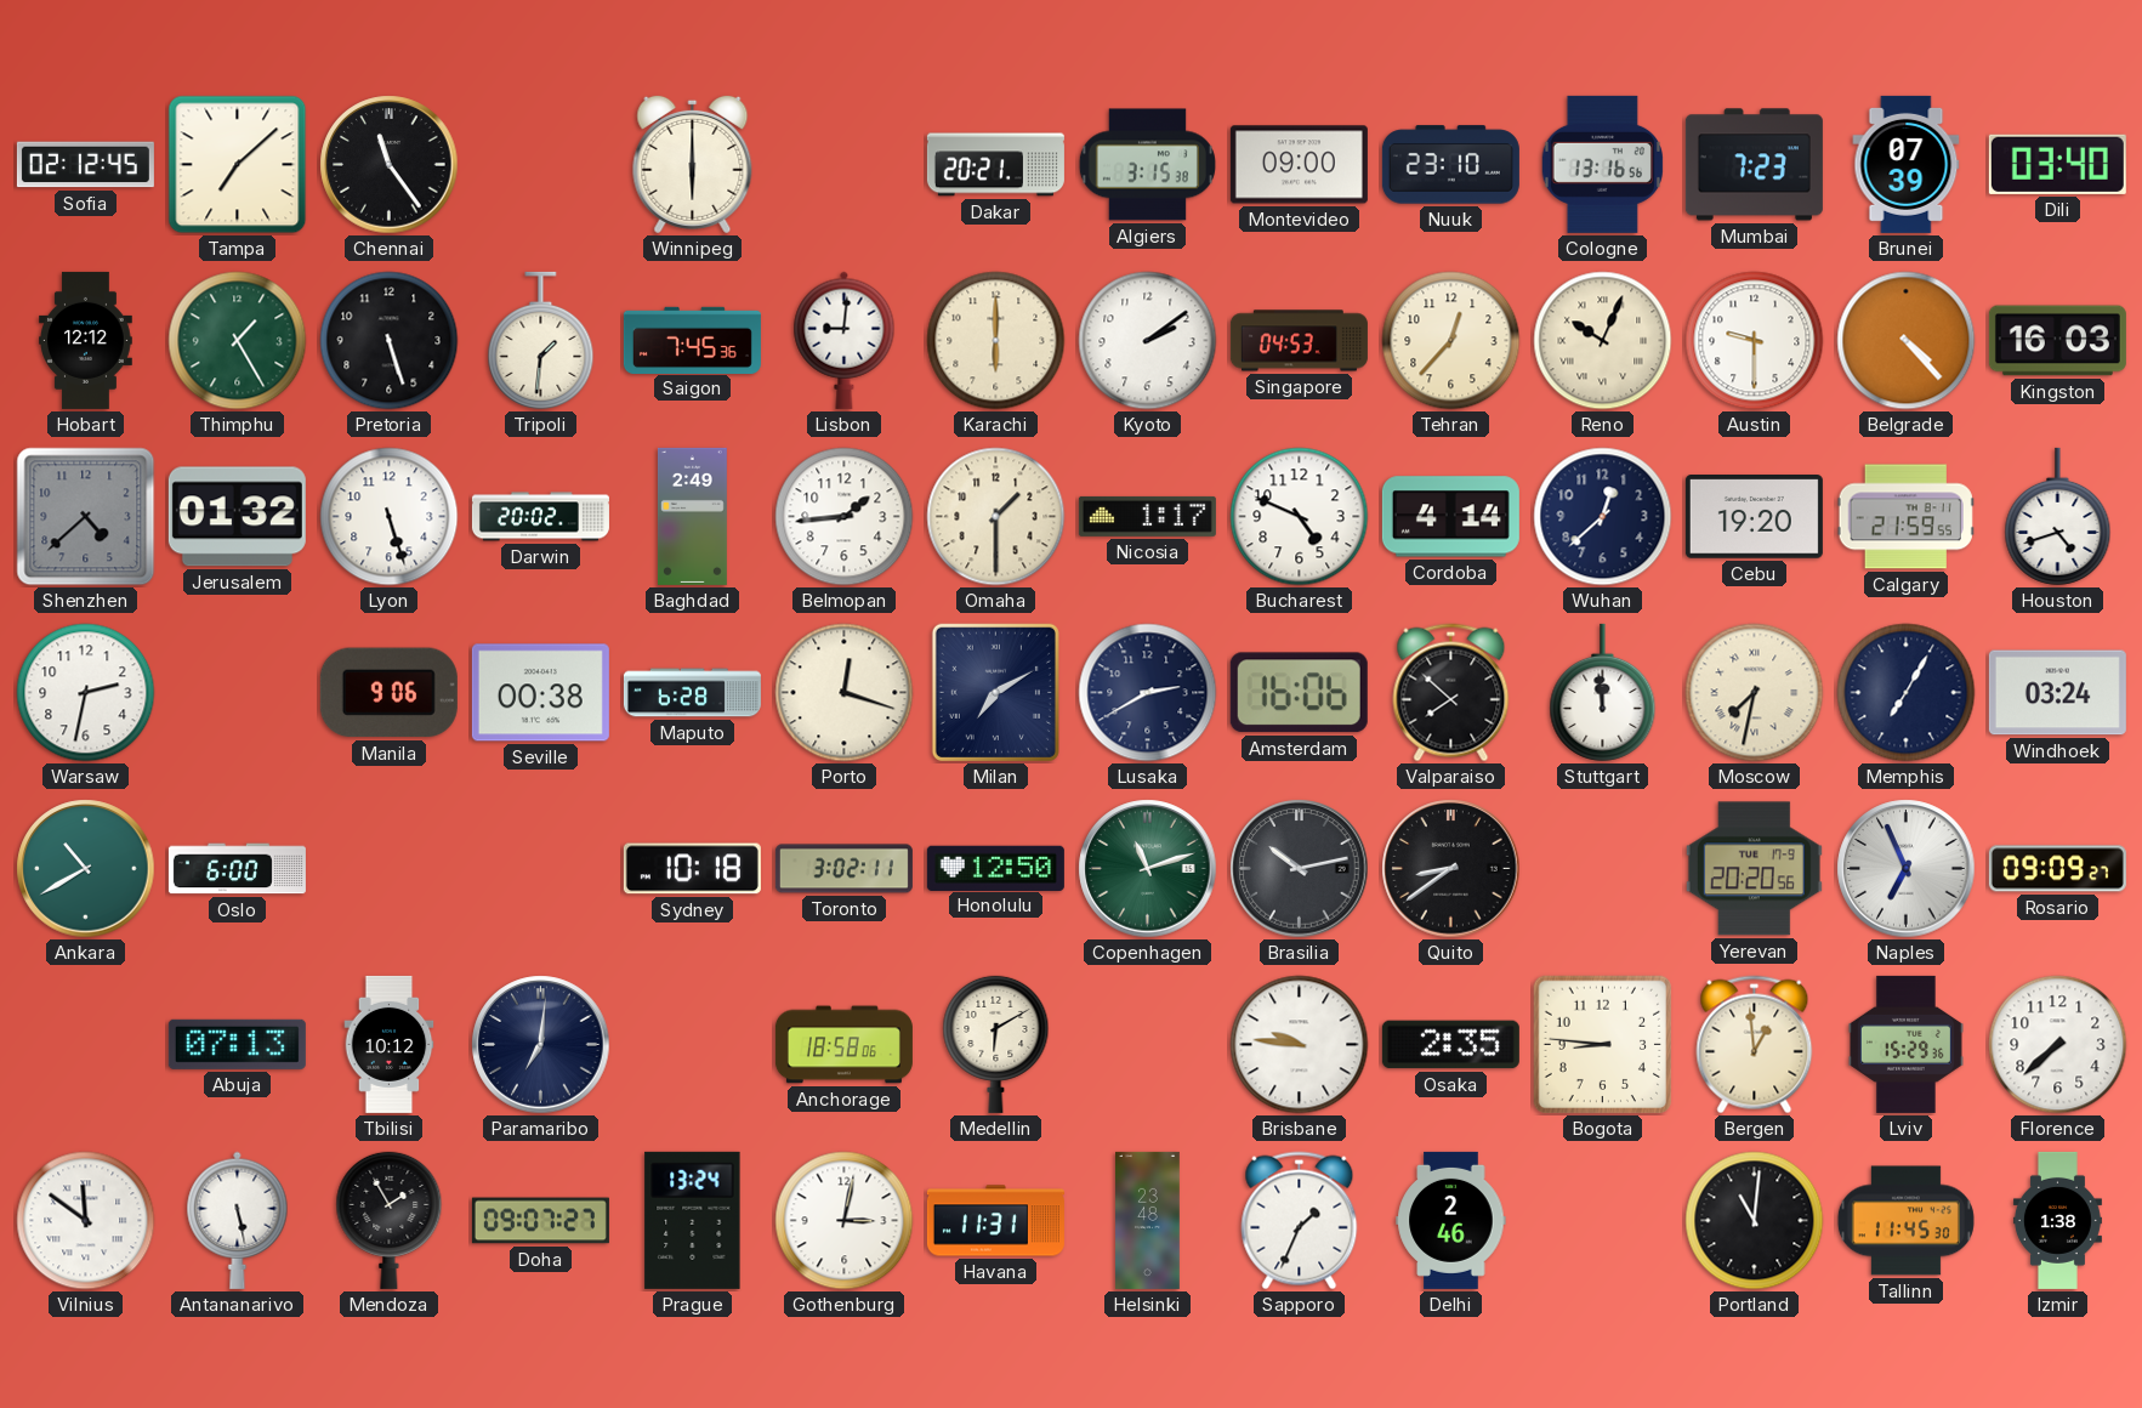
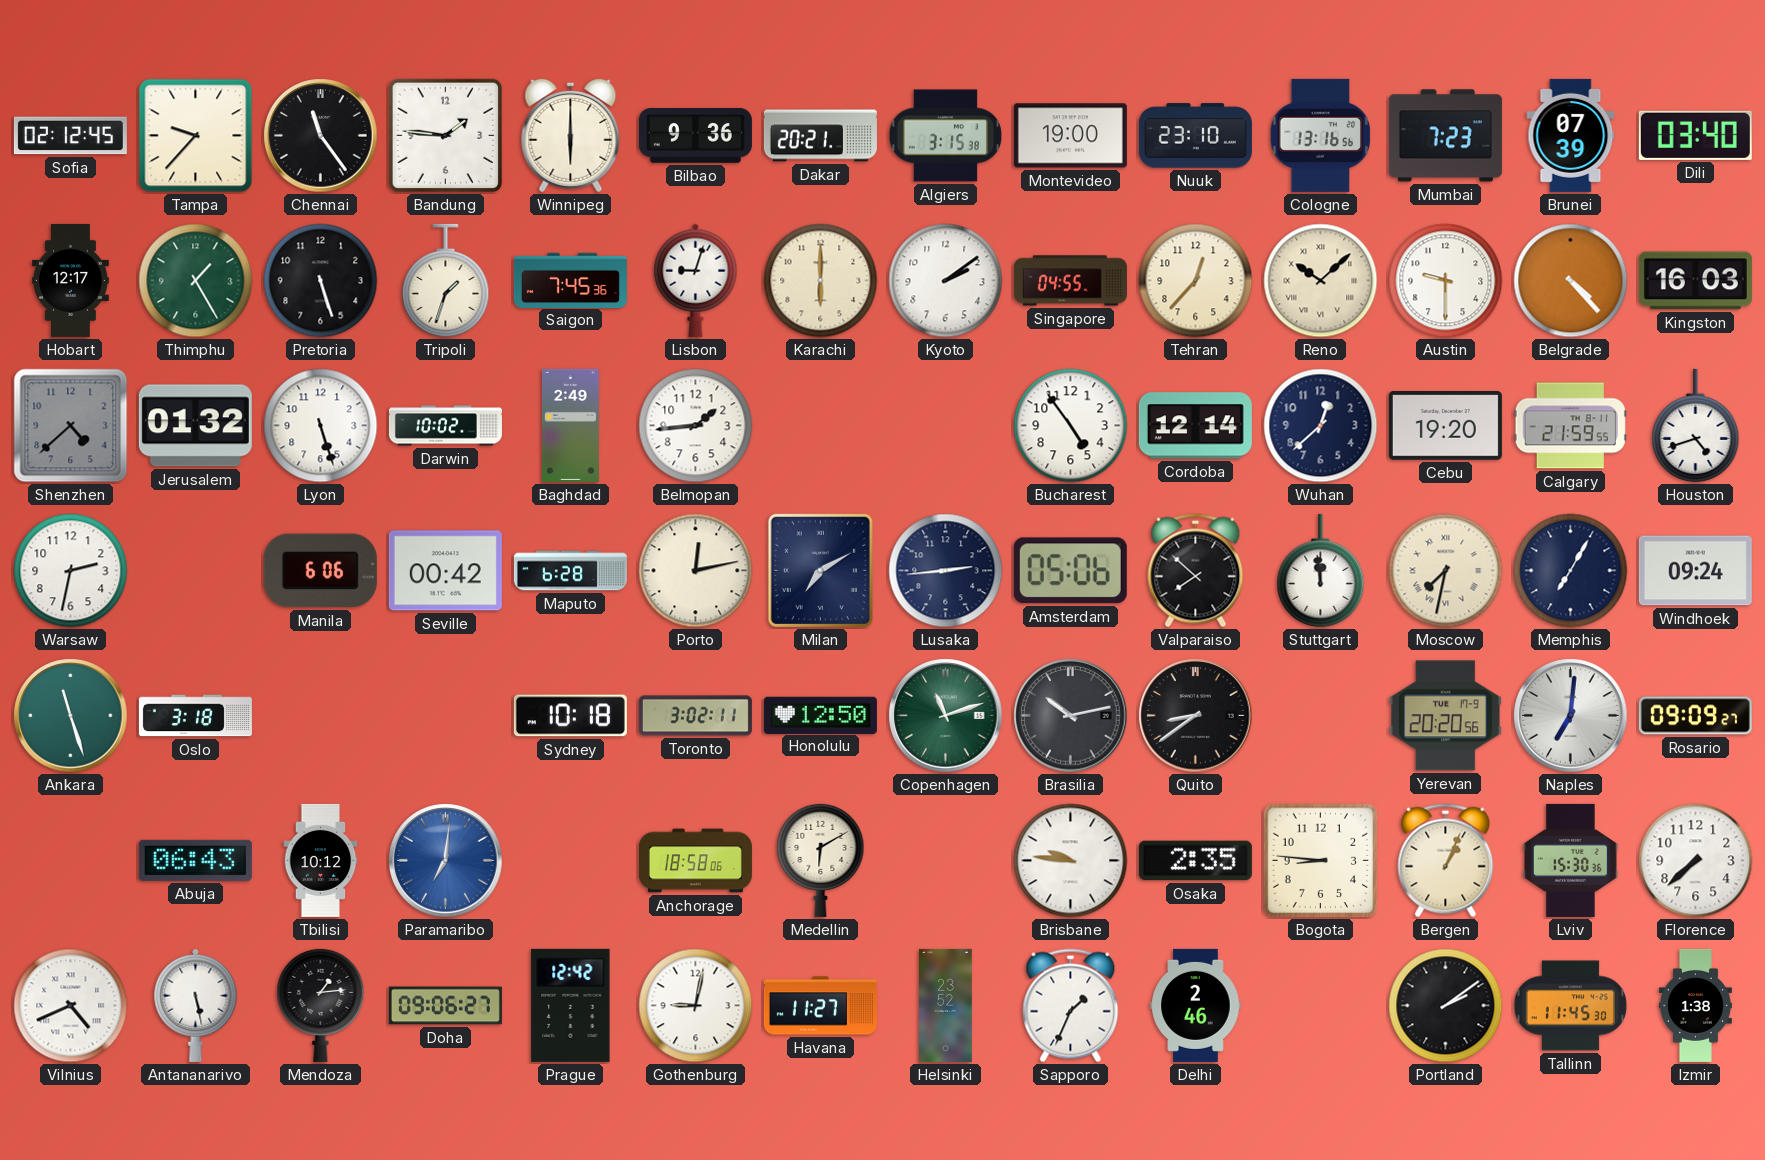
Tampa: 7:08 -> 9:37
Bandung: none -> 1:46
Bilbao: none -> 9:36
Montevideo: 09:00 -> 19:00
Hobart: 12:12 -> 12:17
Tripoli: 1:31 -> 1:33
Lisbon: 9:01 -> 9:03
Singapore: 04:53 -> 04:55
Reno: 10:04 -> 10:08
Darwin: 20:02 -> 10:02
Omaha: 1:30 -> none
Nicosia: 1:17 -> none
Bucharest: 4:49 -> 4:54
Cordoba: 4:14 -> 12:14
Manila: 9:06 -> 6:06
Seville: 00:38 -> 00:42
Porto: 12:18 -> 12:13
Lusaka: 2:40 -> 2:44
Amsterdam: 16:06 -> 05:06
Windhoek: 03:24 -> 09:24
Ankara: 10:40 -> 11:27
Oslo: 6:00 -> 3:18
Naples: 6:56 -> 7:01
Abuja: 07:13 -> 06:43
Paramaribo dial: navy -> blue
Bergen: 12:59 -> 1:04
Lviv: 15:29 -> 15:30
Vilnius: 11:51 -> 4:41
Mendoza: 1:55 -> 1:14
Doha: 09:07 -> 09:06
Prague: 13:24 -> 12:42
Gothenburg: 3:02 -> 9:02
Havana: 11:31 -> 11:27
Helsinki: 23:48 -> 23:52
Portland: 11:01 -> 2:09
